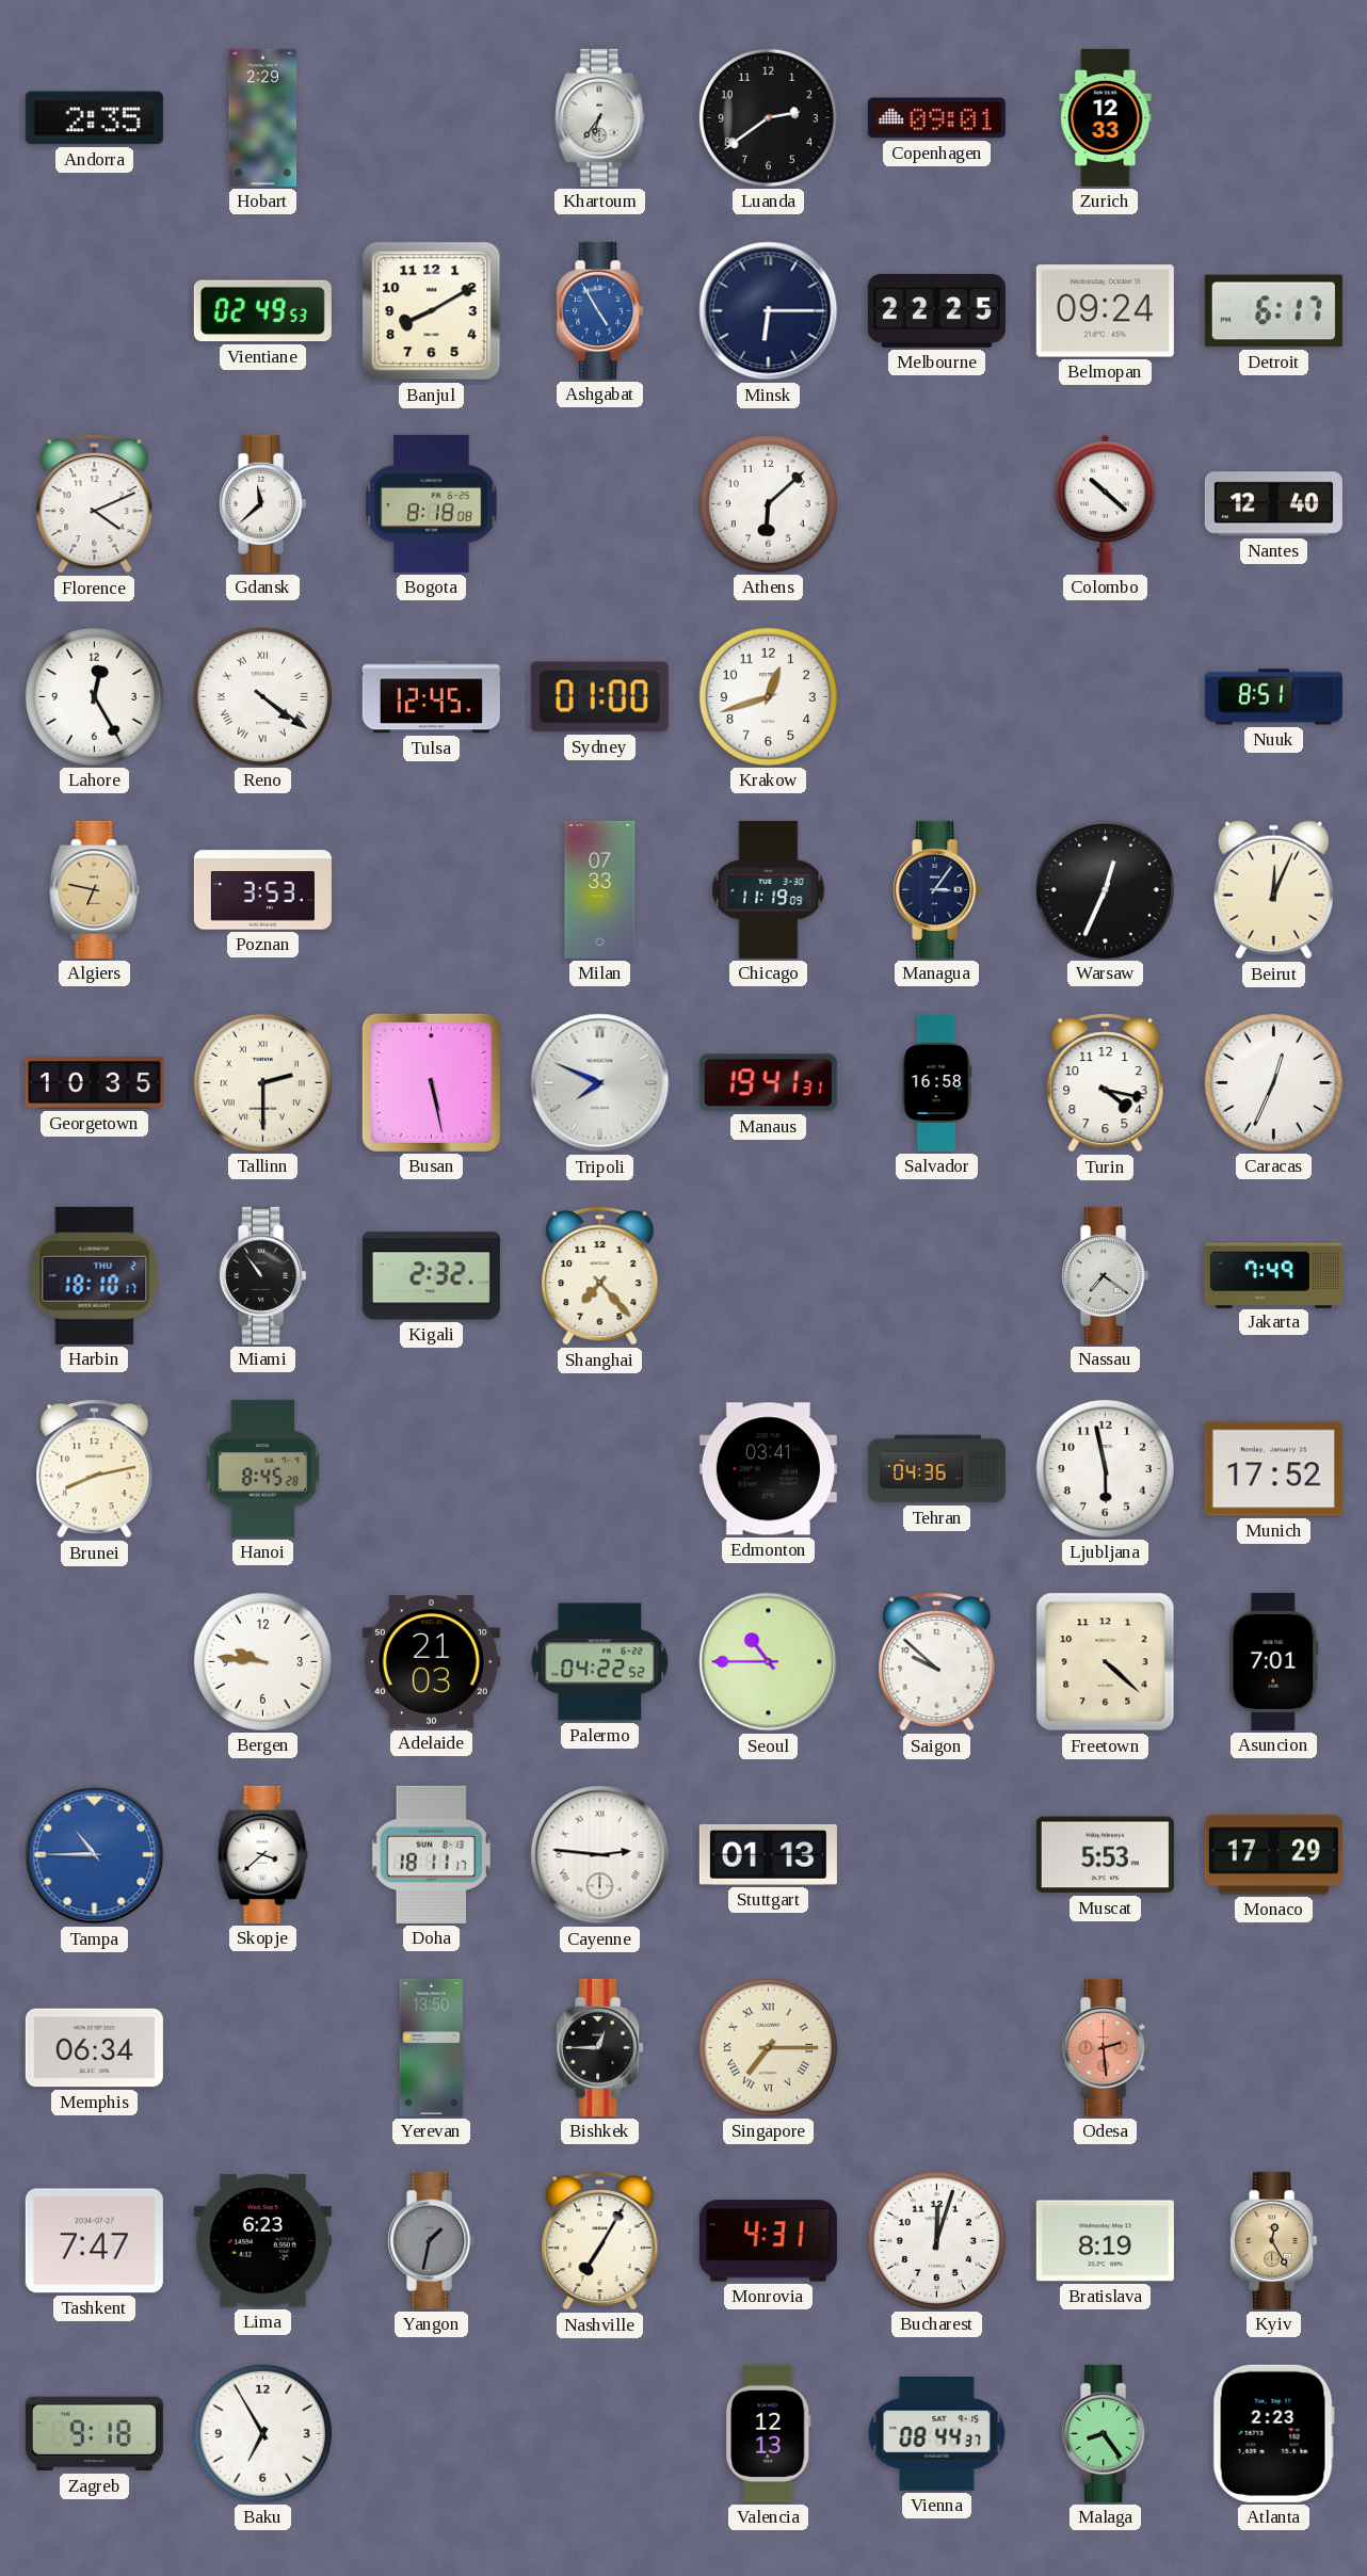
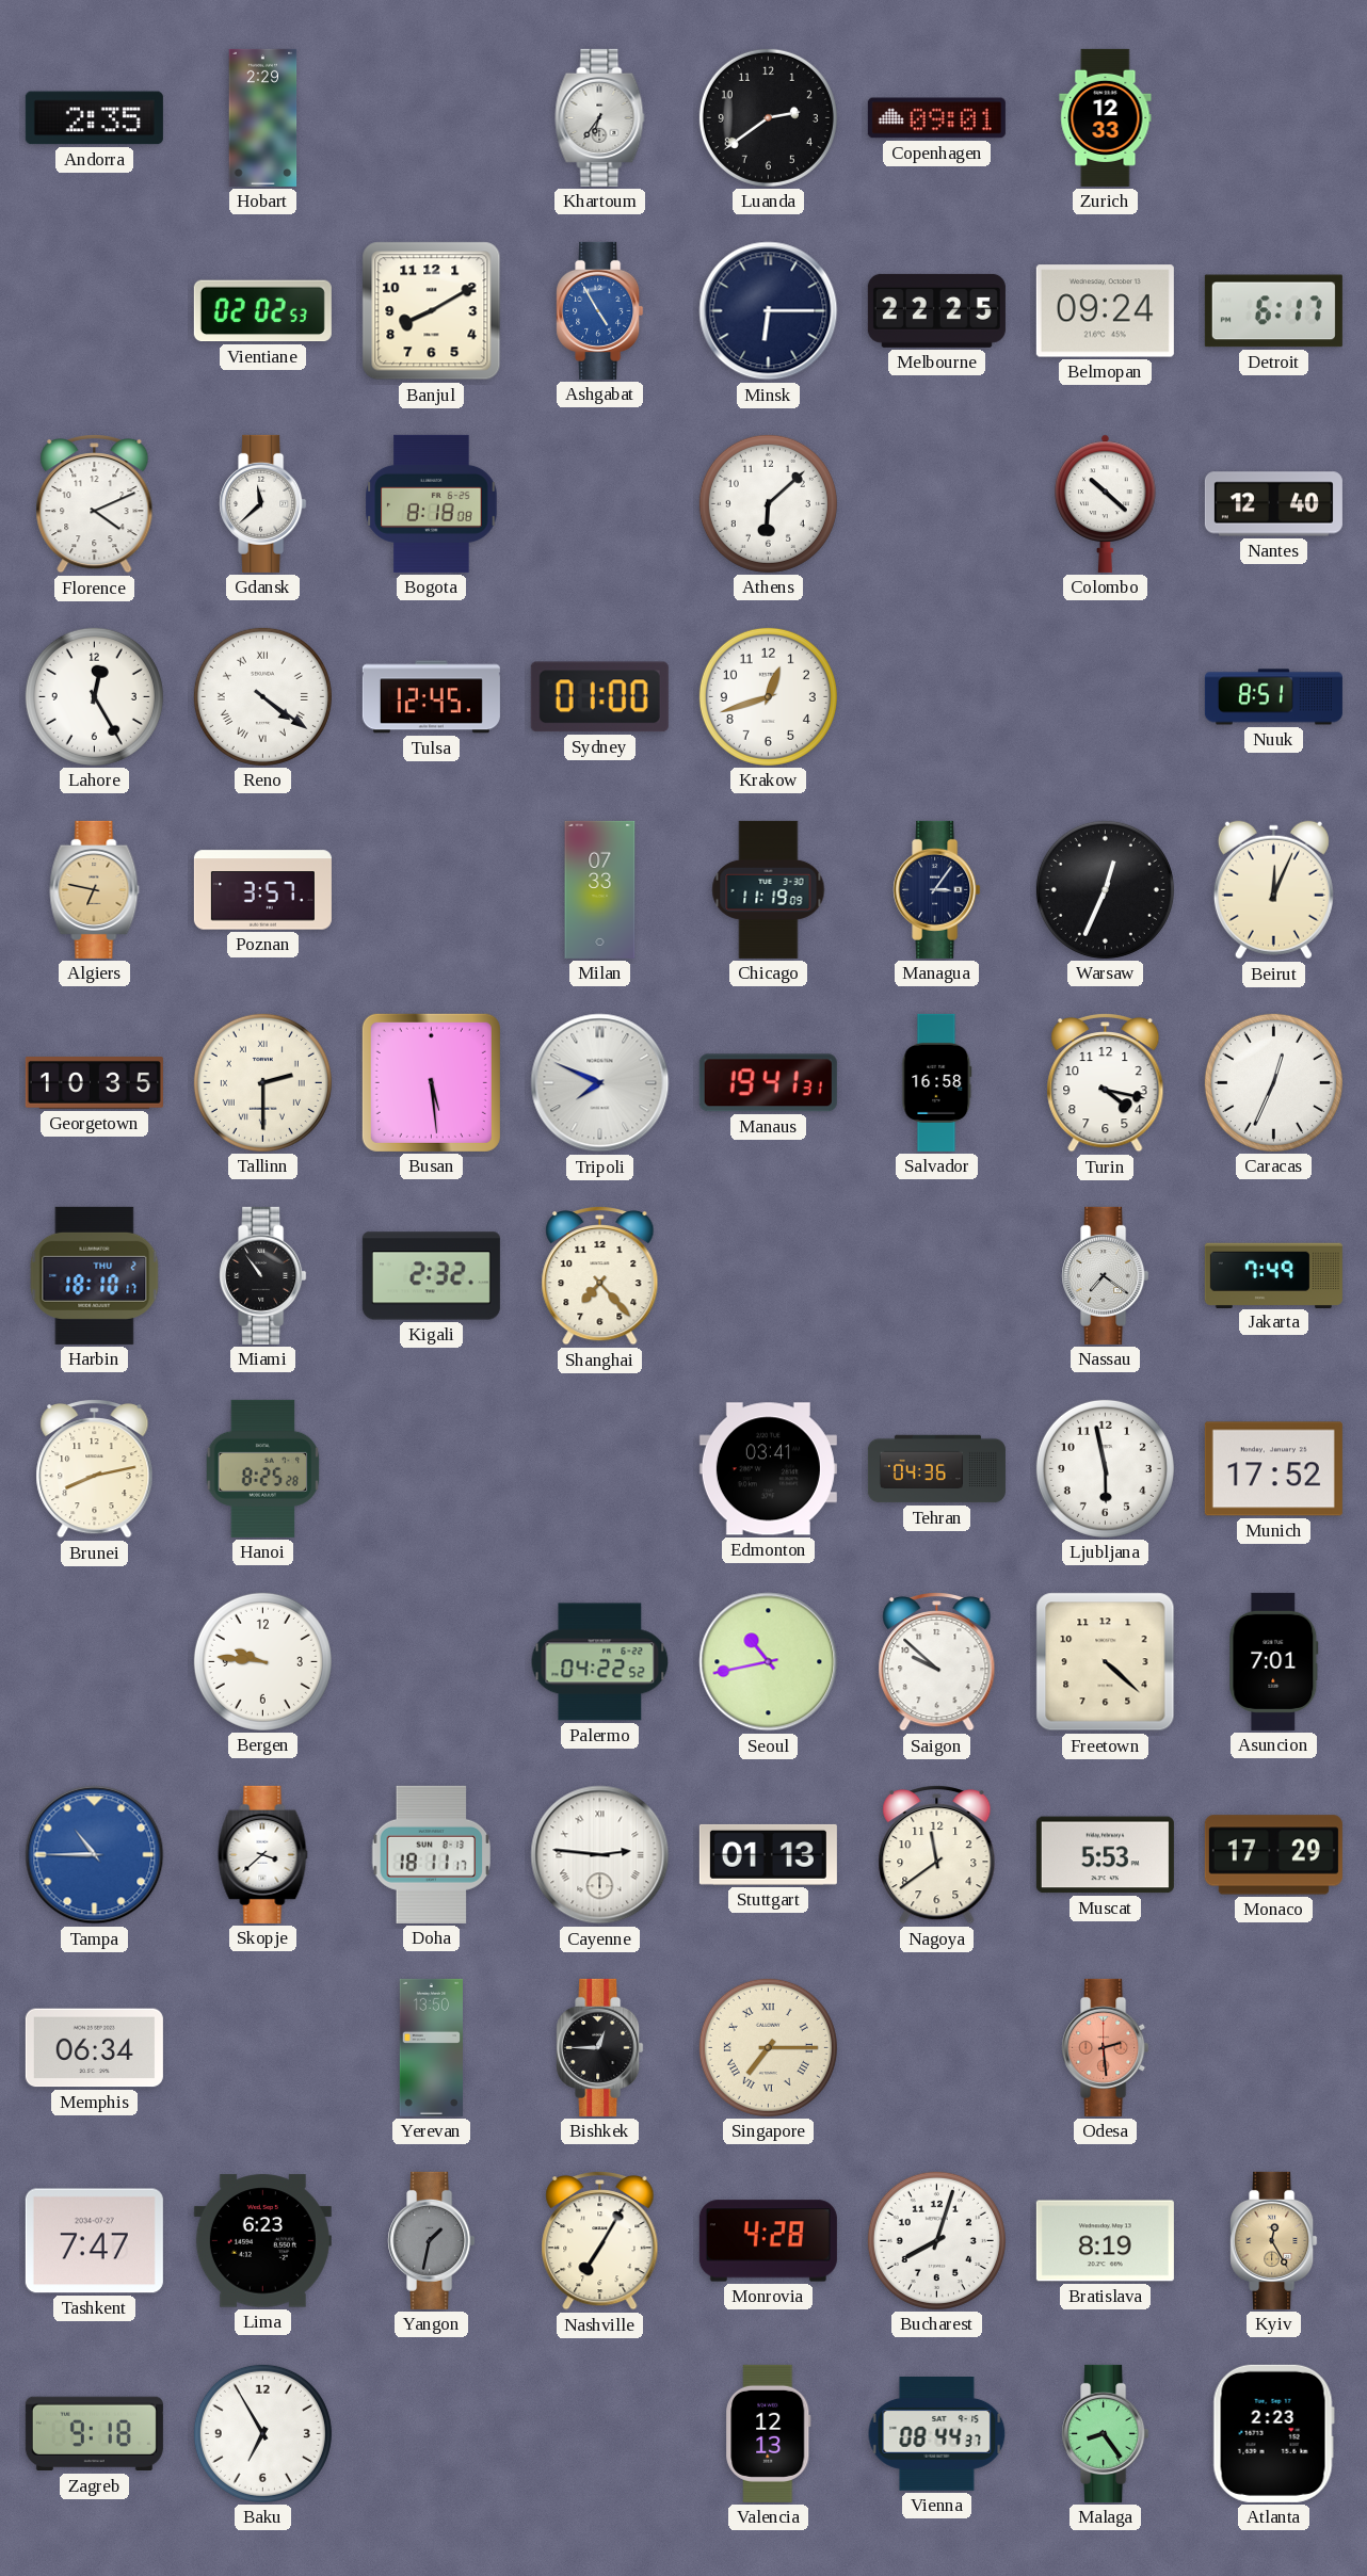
Vientiane: 02:49 -> 02:02
Poznan: 3:53 -> 3:57
Busan: 5:28 -> 5:29
Hanoi: 8:45 -> 8:25
Adelaide: 21:03 -> none
Seoul: 10:45 -> 10:43
Nagoya: none -> 11:39
Monrovia: 4:31 -> 4:28
Bucharest: 12:03 -> 8:03
